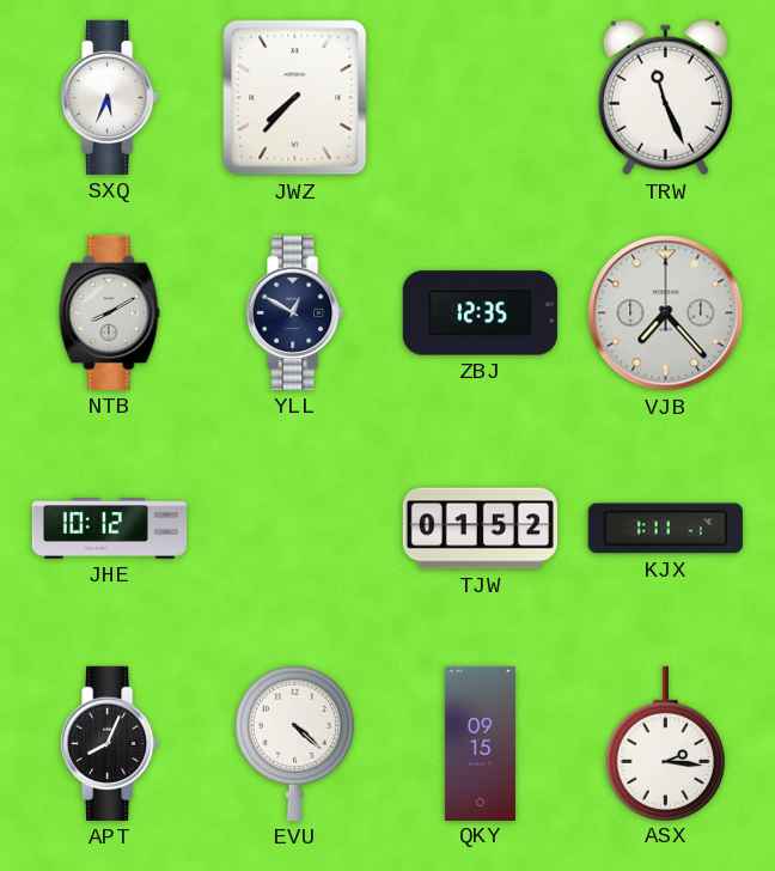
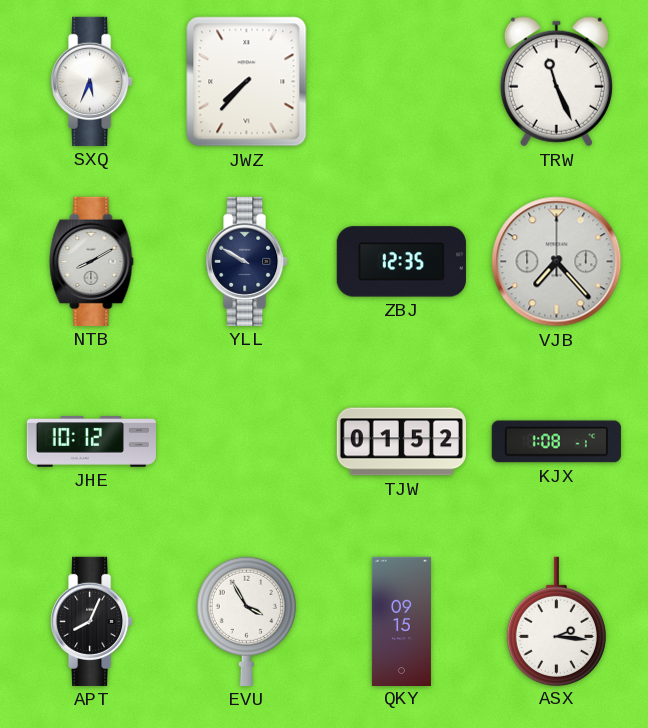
YLL: 12:50 -> 9:50
KJX: 1:11 -> 1:08
EVU: 4:22 -> 3:55
